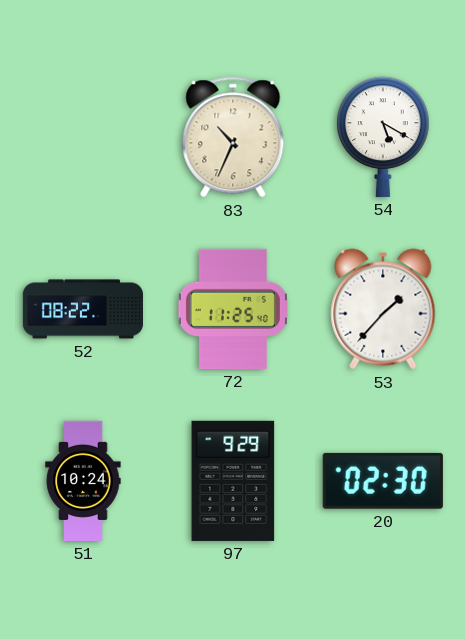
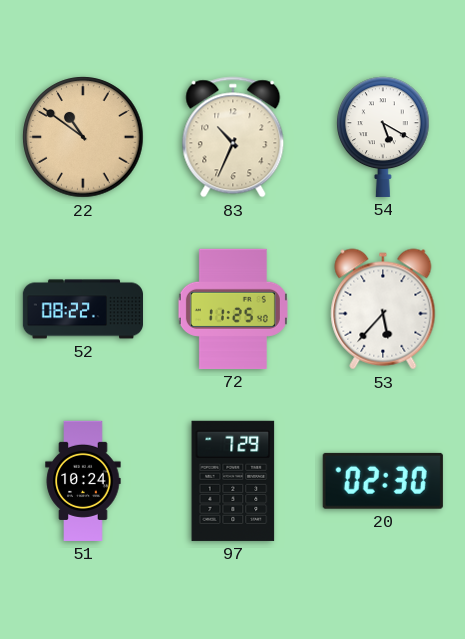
22: none -> 10:51
53: 1:37 -> 5:37
97: 9:29 -> 7:29
